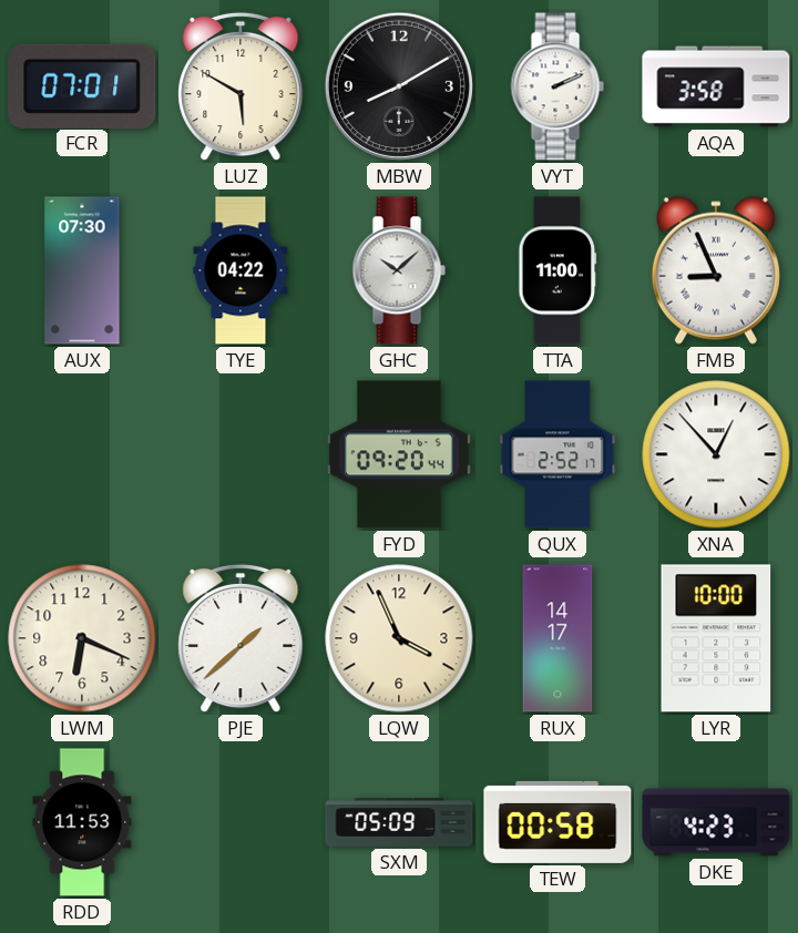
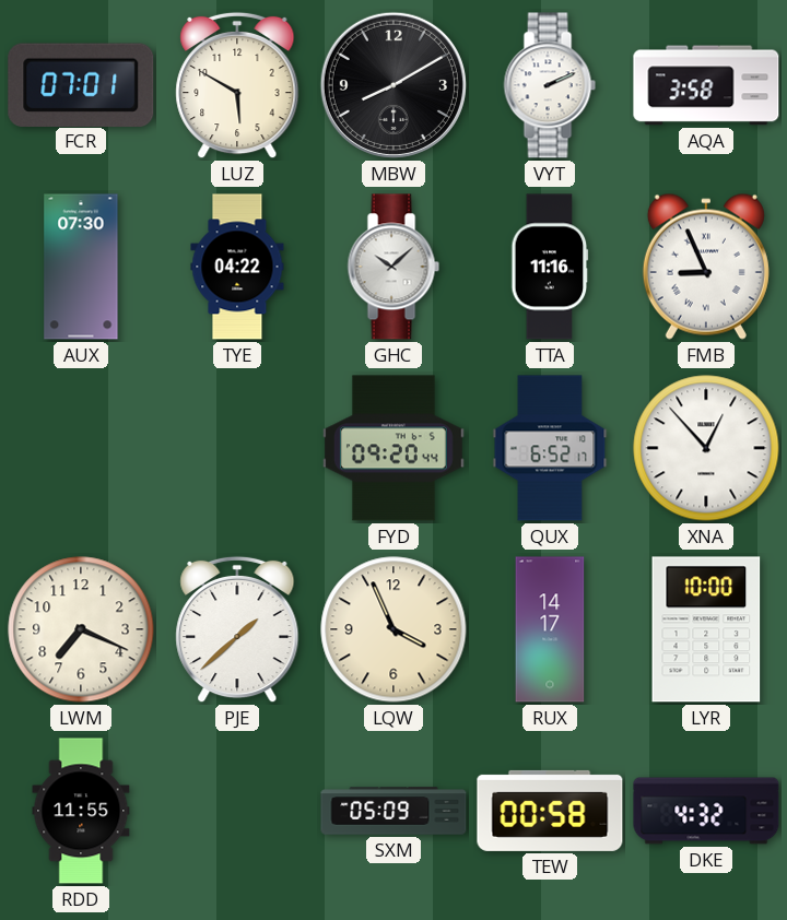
TTA: 11:00 -> 11:16
QUX: 2:52 -> 6:52
LWM: 6:19 -> 7:19
RDD: 11:53 -> 11:55
DKE: 4:23 -> 4:32
